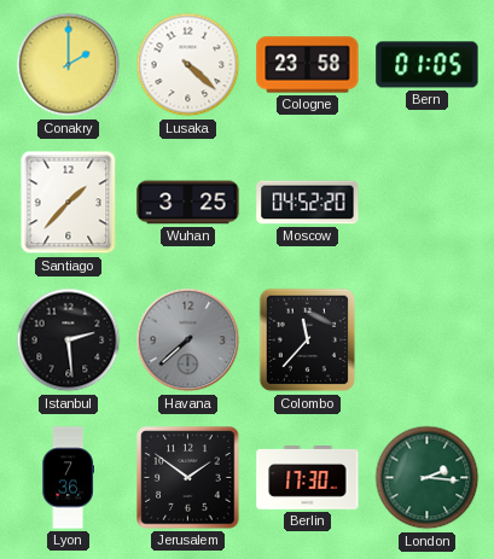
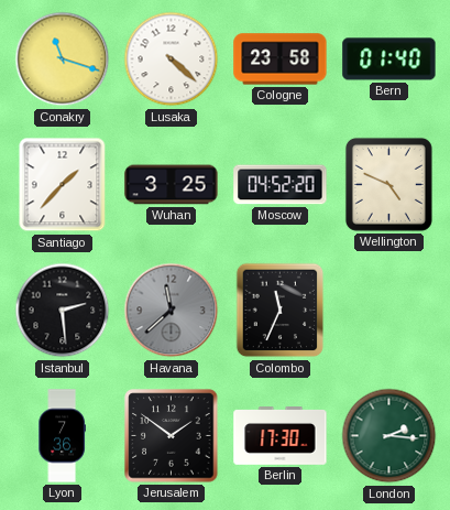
Conakry: 2:00 -> 11:18
Bern: 01:05 -> 01:40
Wellington: none -> 4:49
Havana: 7:38 -> 11:38
Colombo: 11:37 -> 11:34
